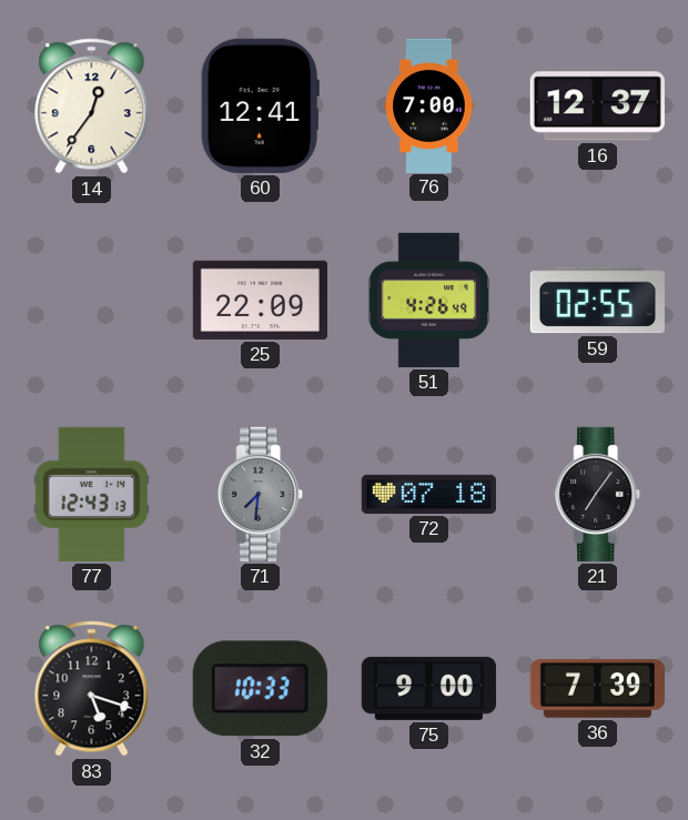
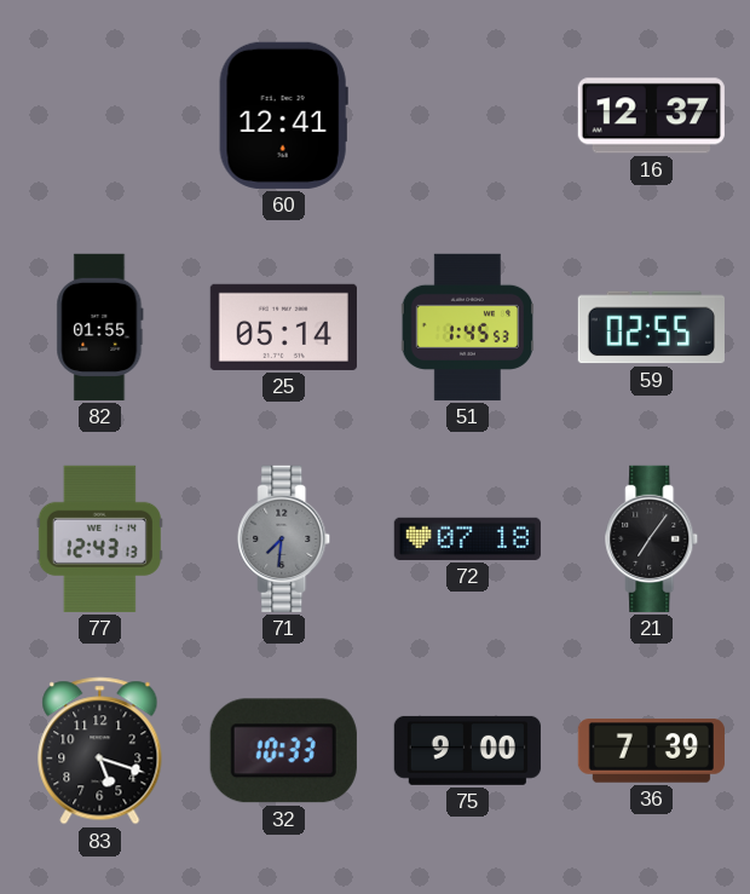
14: 12:36 -> none
76: 7:00 -> none
82: none -> 01:55
25: 22:09 -> 05:14
51: 4:26 -> 1:45
